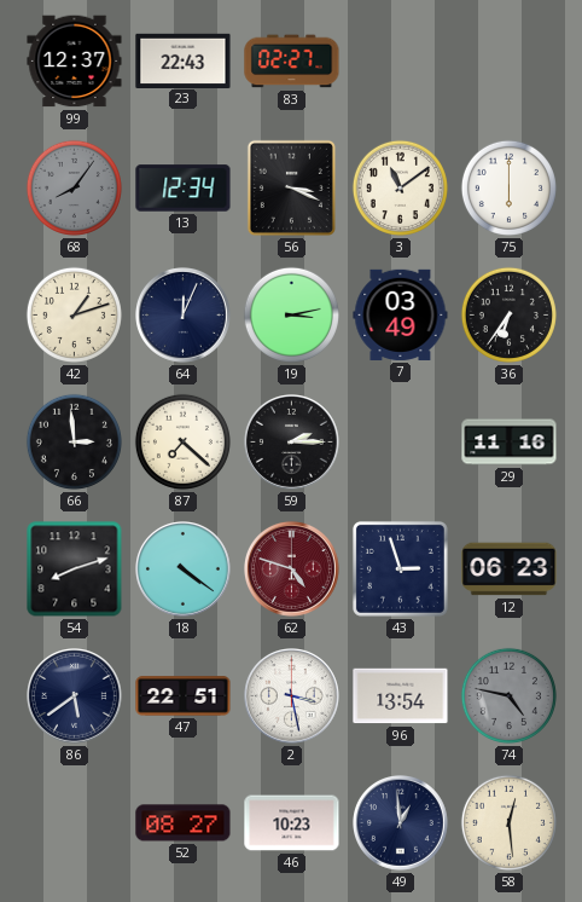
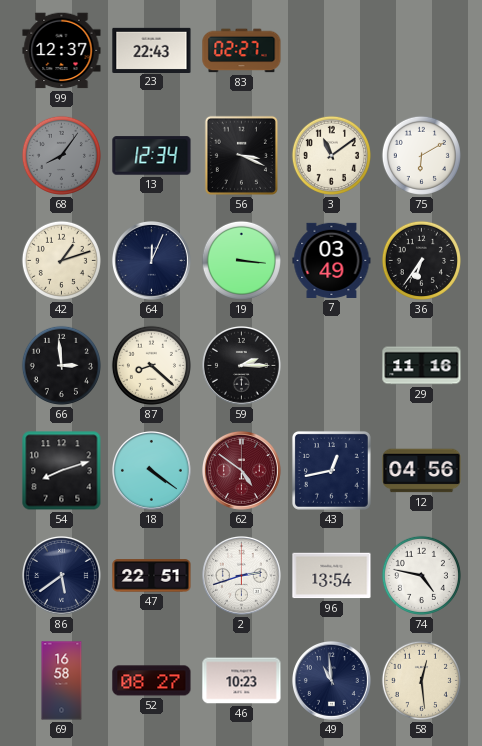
75: 6:00 -> 6:10
19: 3:13 -> 3:16
87: 7:22 -> 8:22
62: 4:48 -> 4:51
43: 2:57 -> 12:43
12: 06:23 -> 04:56
2: 3:28 -> 2:42
74 dial: grey -> white
69: none -> 16:58
49: 12:59 -> 10:59
